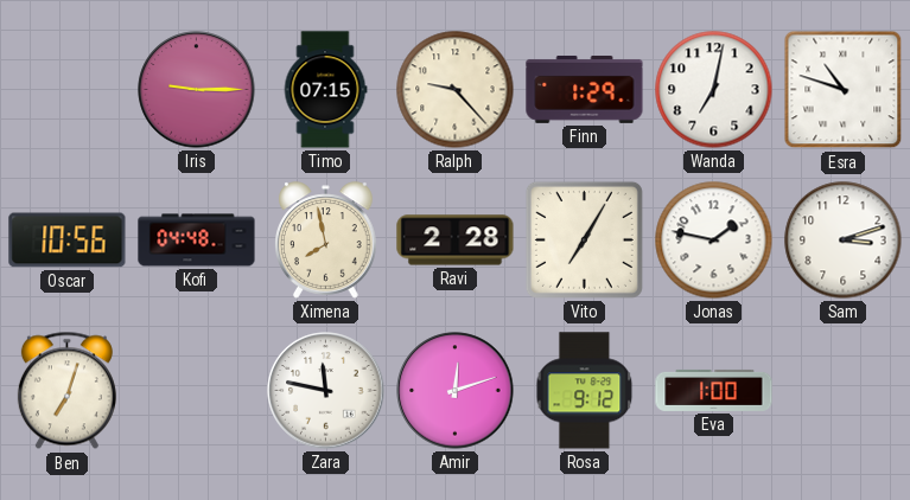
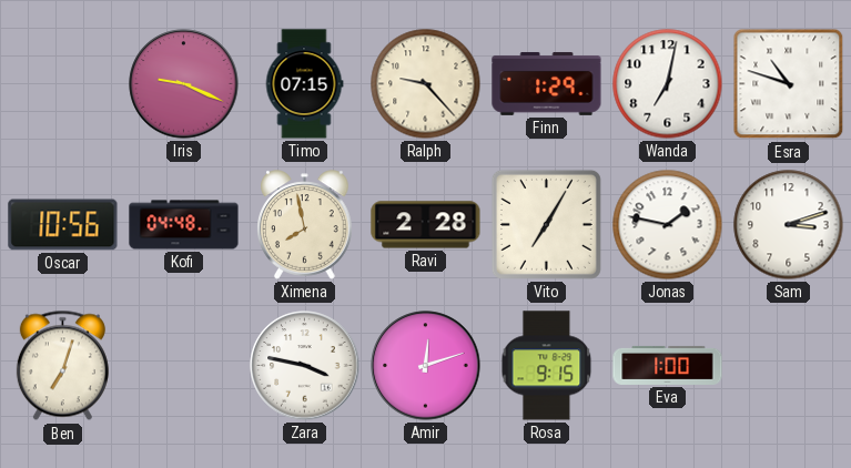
Iris: 9:15 -> 9:19
Zara: 11:47 -> 3:47
Rosa: 9:12 -> 9:15
